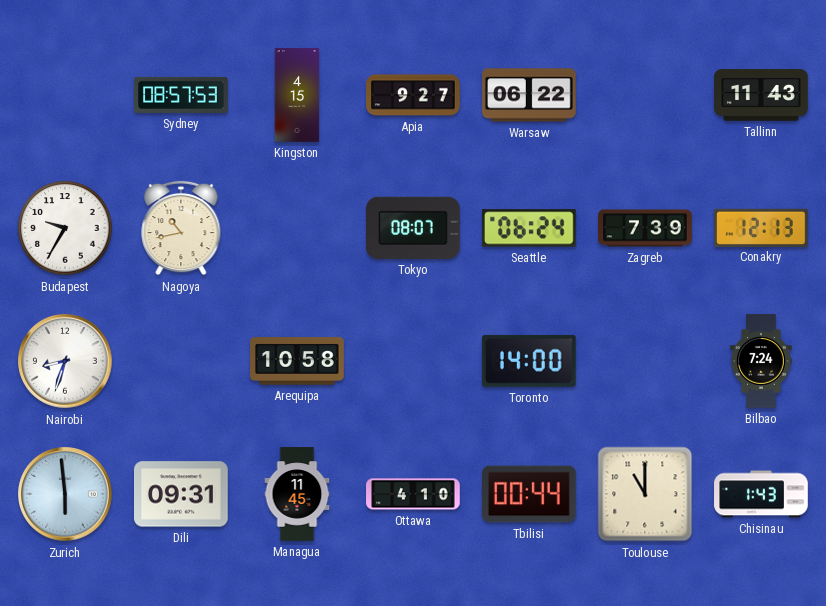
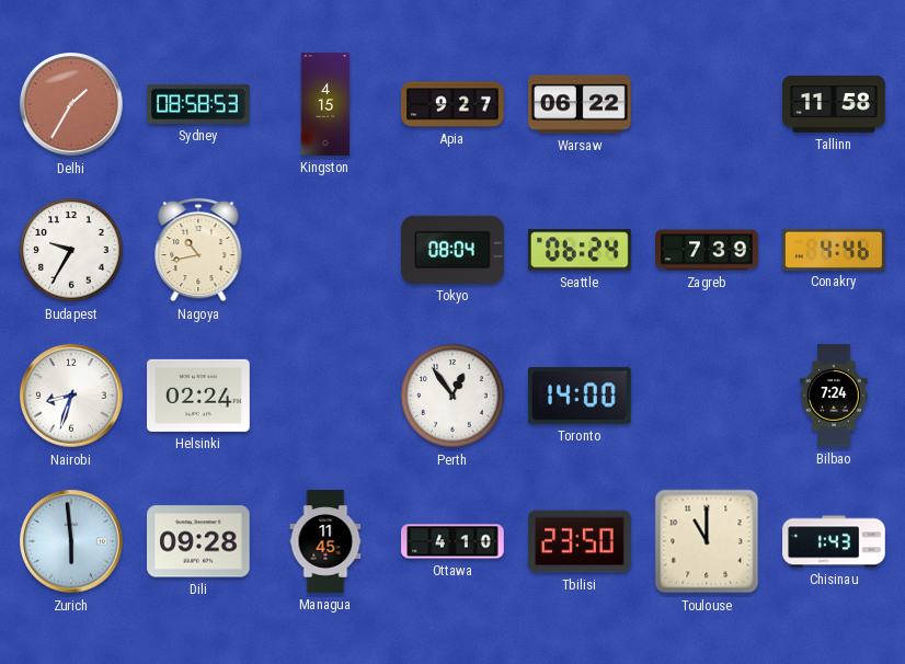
Delhi: none -> 1:35
Sydney: 08:57 -> 08:58
Tallinn: 11:43 -> 11:58
Tokyo: 08:07 -> 08:04
Conakry: 12:13 -> 4:46
Helsinki: none -> 02:24
Arequipa: 10:58 -> none
Perth: none -> 12:54
Dili: 09:31 -> 09:28
Tbilisi: 00:44 -> 23:50
